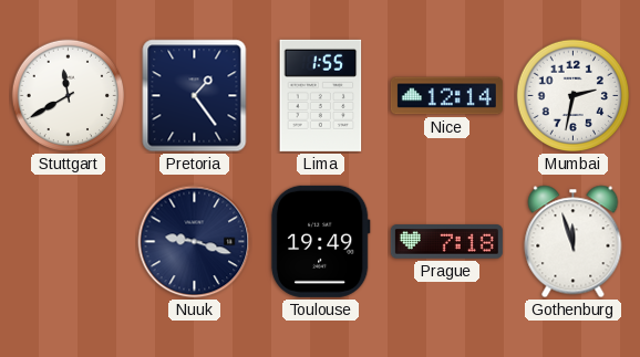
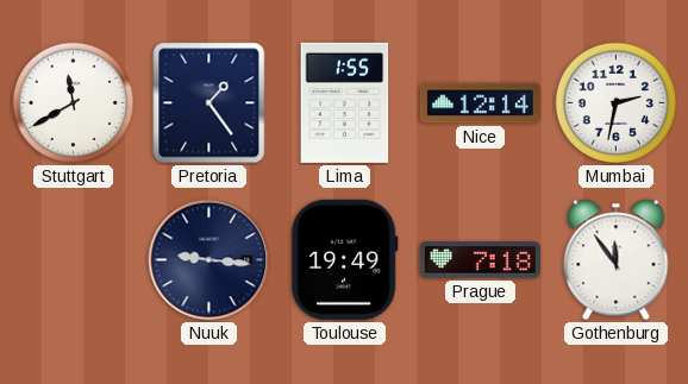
Nuuk: 9:18 -> 9:16
Gothenburg: 11:57 -> 11:54
